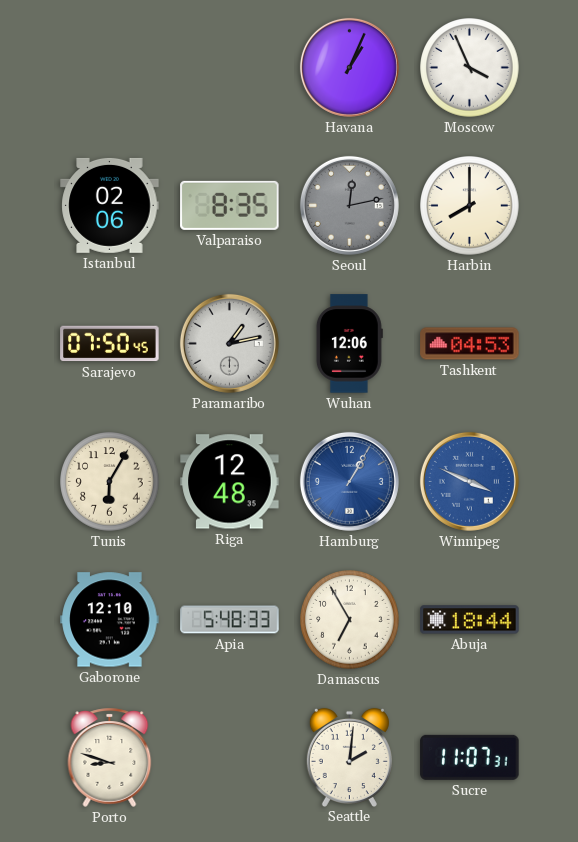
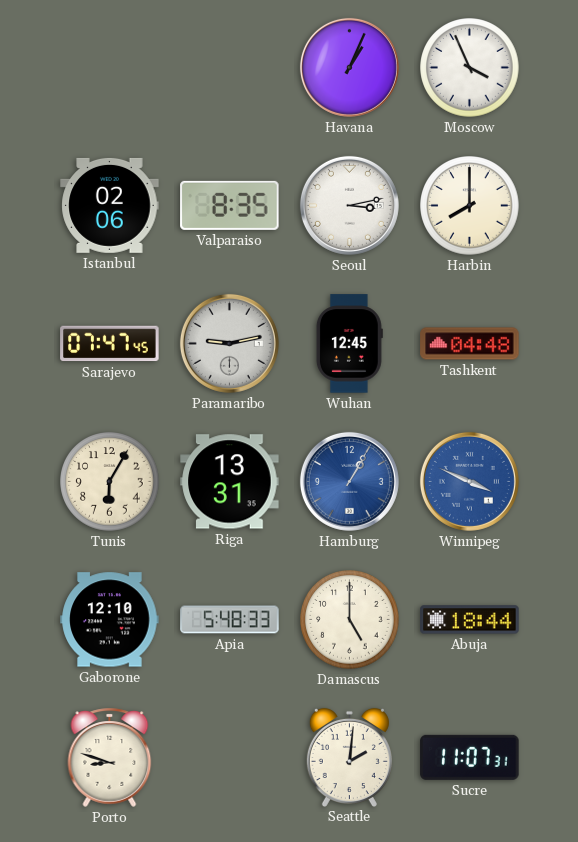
Seoul: 12:13 -> 3:13
Seoul dial: grey -> white
Sarajevo: 07:50 -> 07:47
Paramaribo: 1:13 -> 9:13
Wuhan: 12:06 -> 12:45
Tashkent: 04:53 -> 04:48
Riga: 12:48 -> 13:31
Damascus: 6:55 -> 5:00
